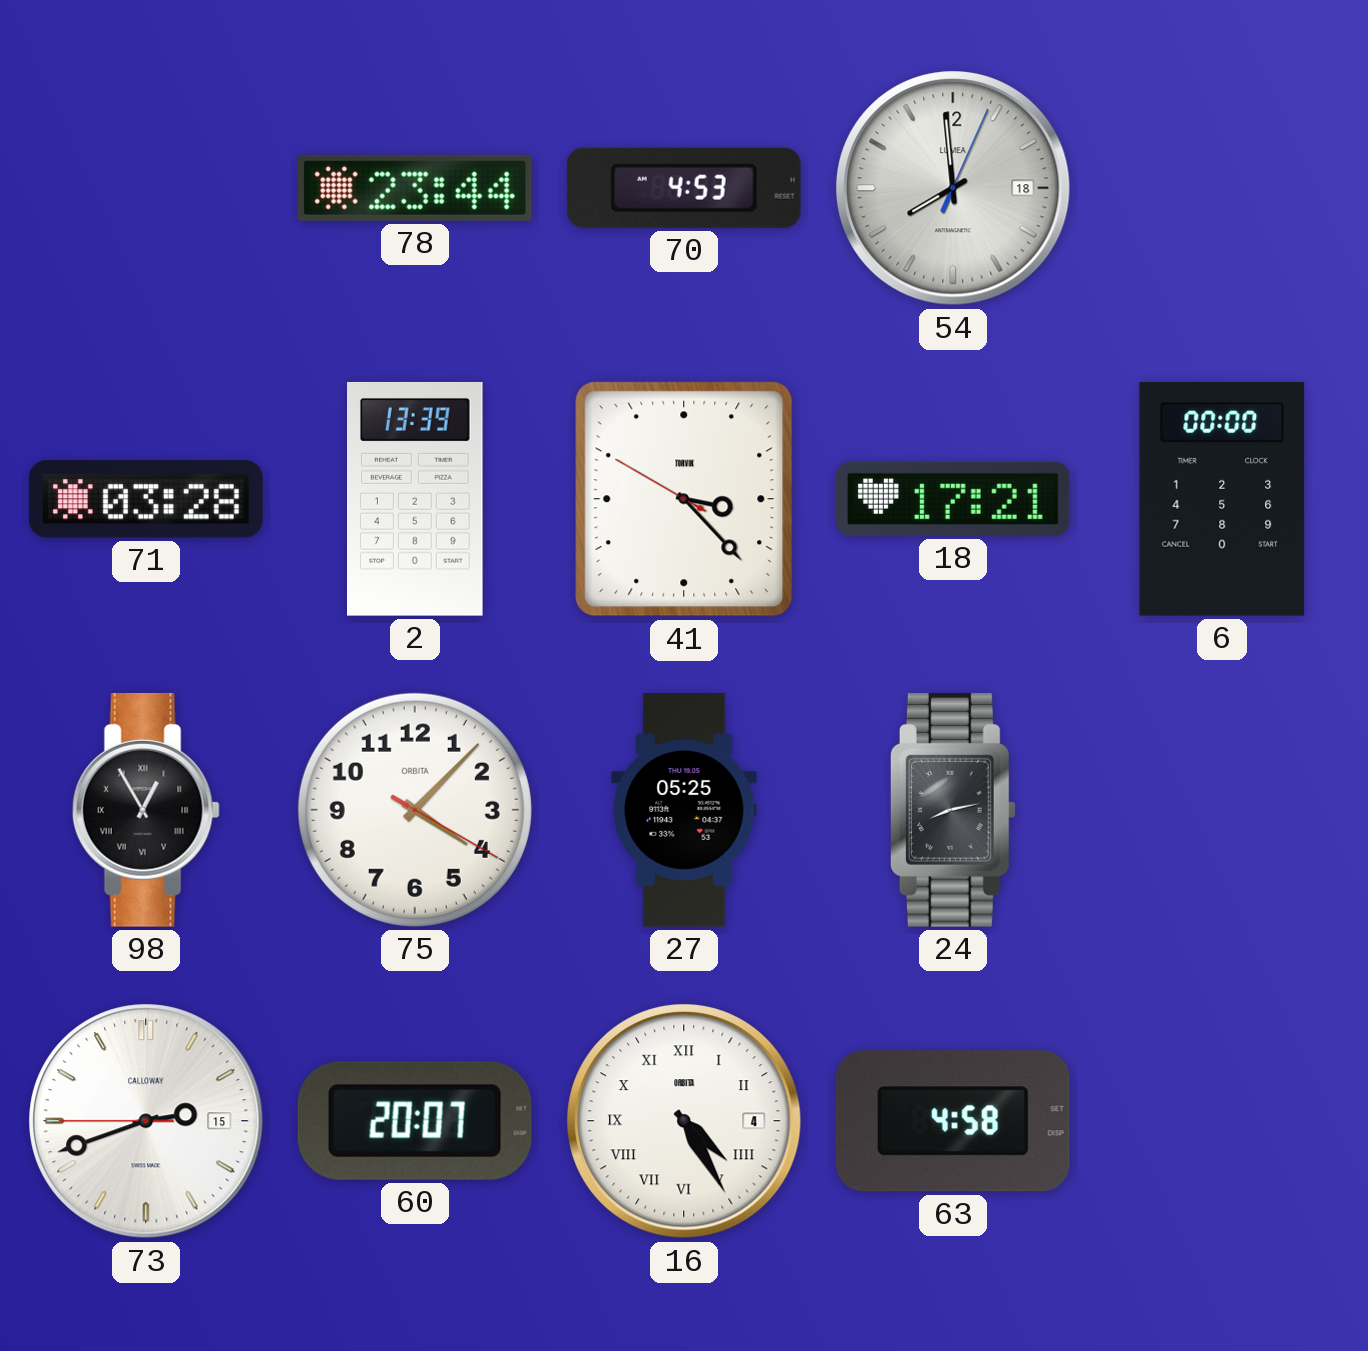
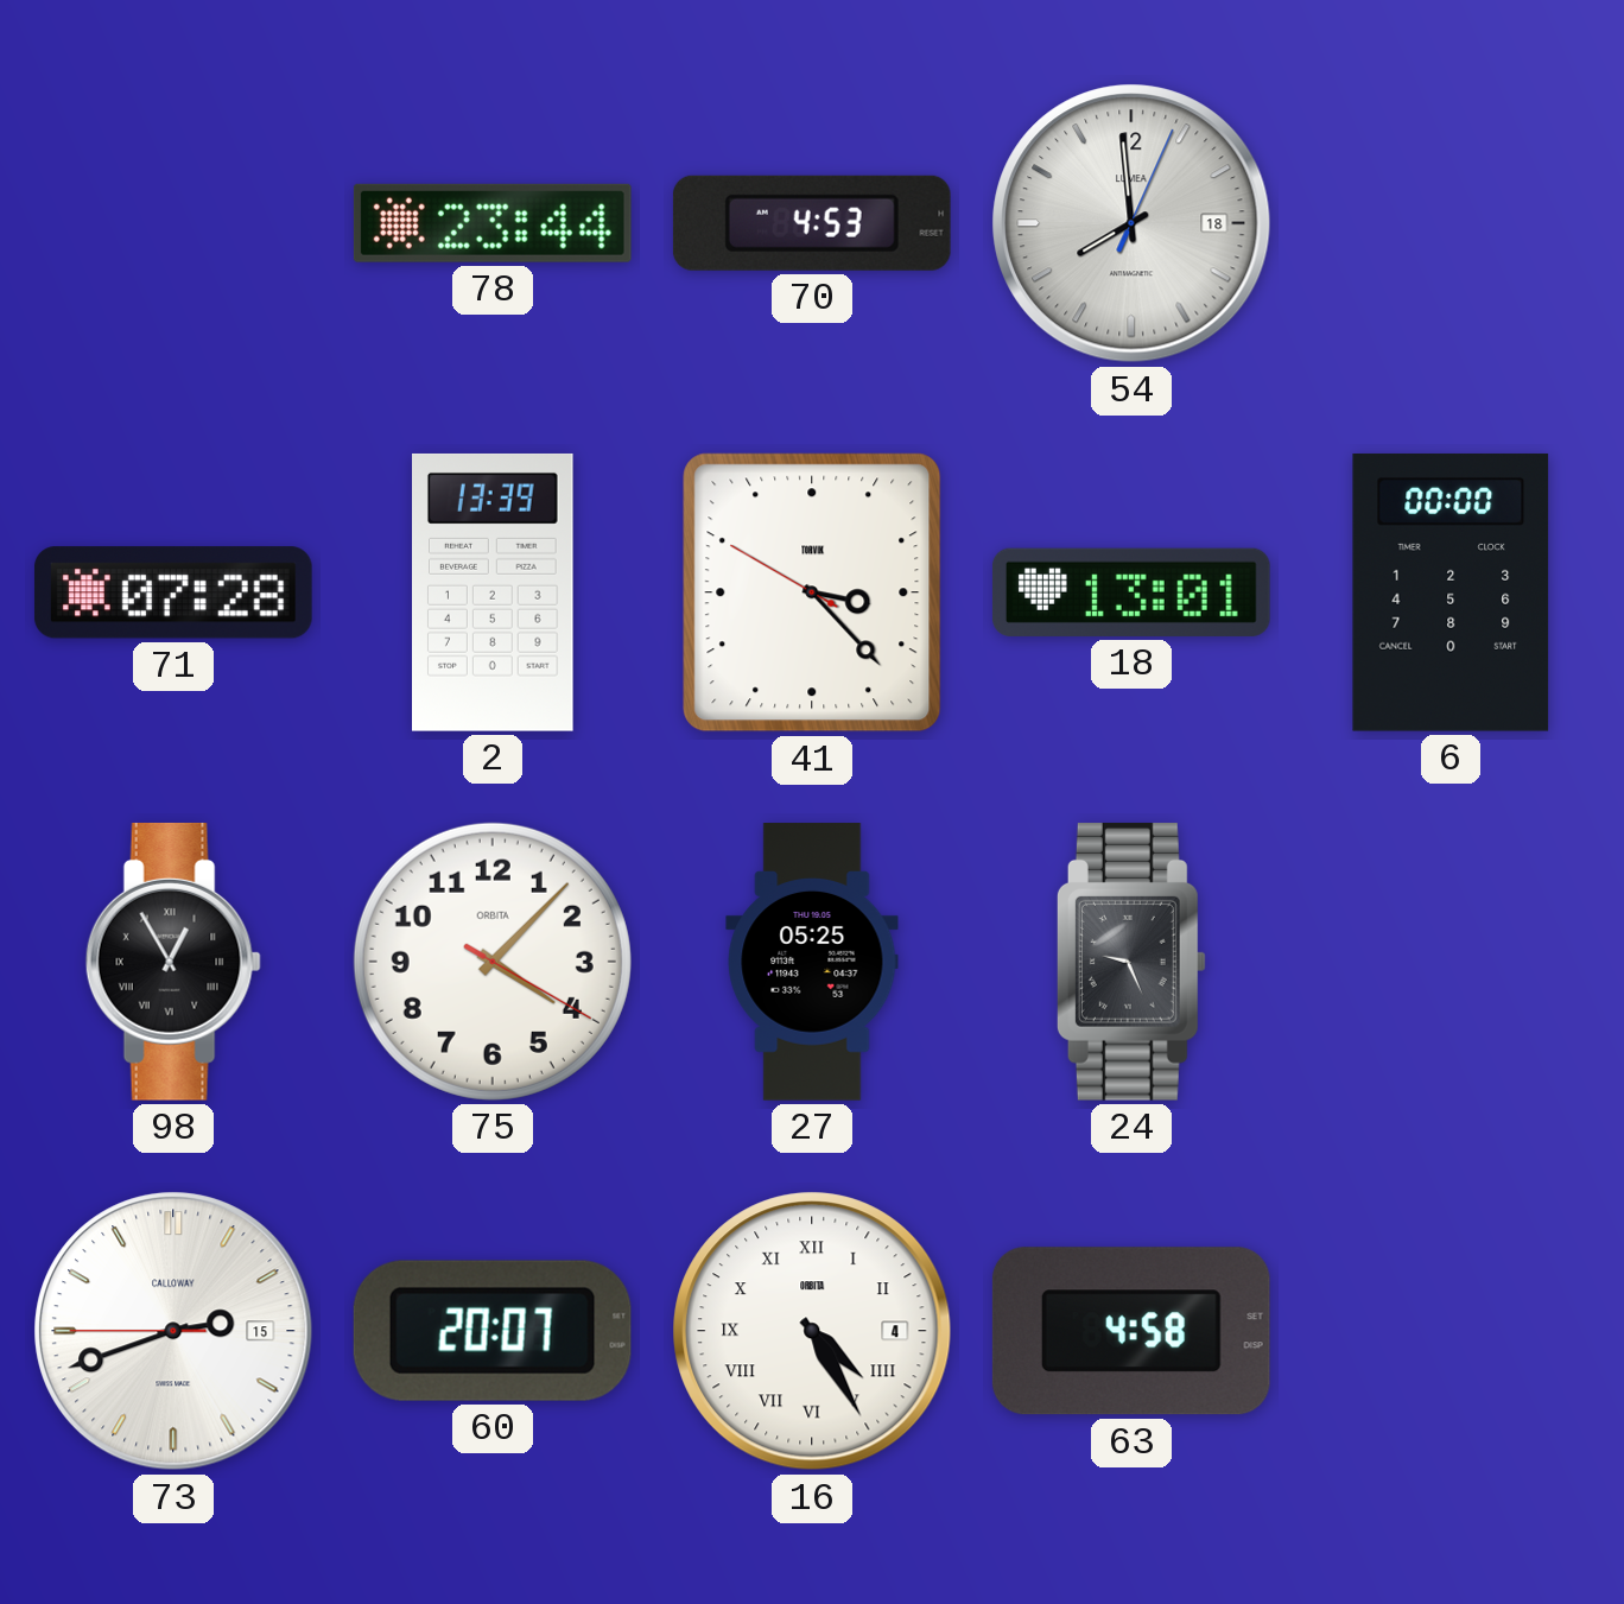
71: 03:28 -> 07:28
18: 17:21 -> 13:01
24: 8:13 -> 9:26
